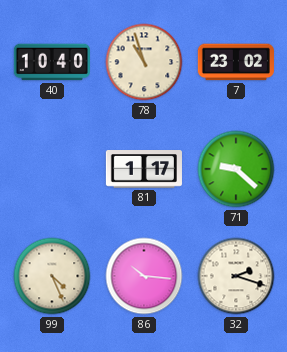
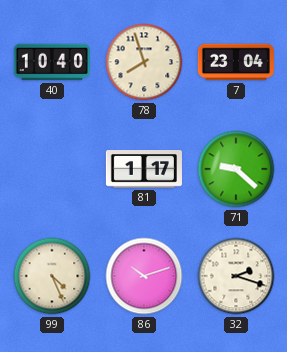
78: 10:57 -> 7:57
7: 23:02 -> 23:04
86: 10:16 -> 10:12
